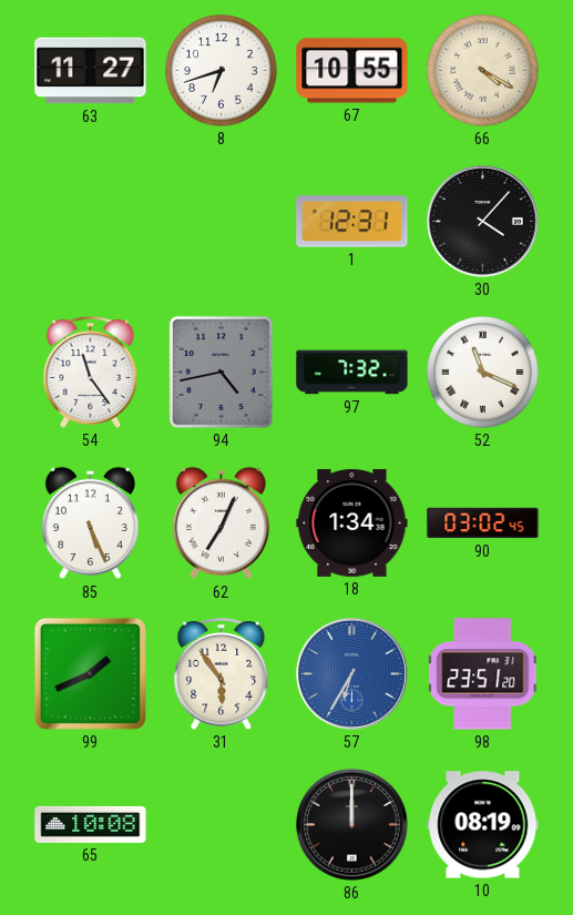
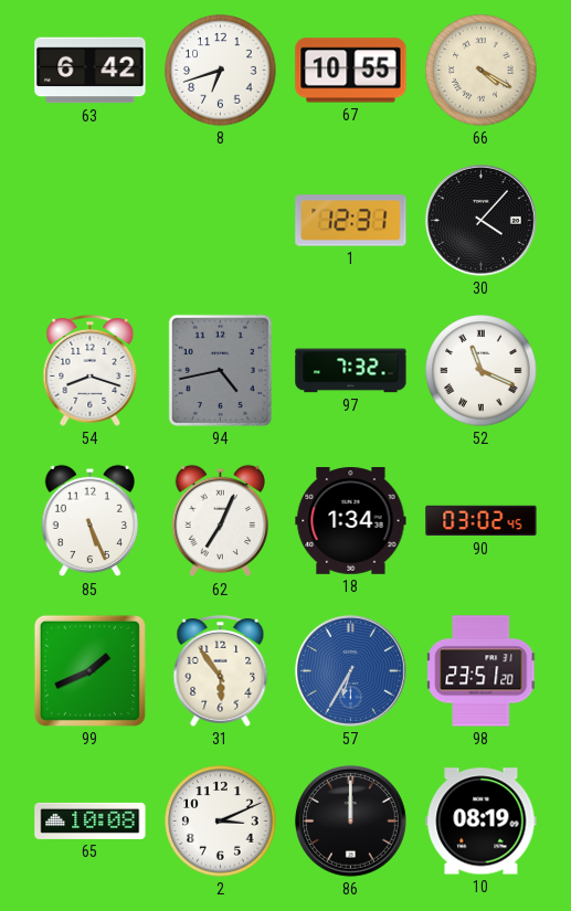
63: 11:27 -> 6:42
54: 11:24 -> 8:18
2: none -> 3:11
